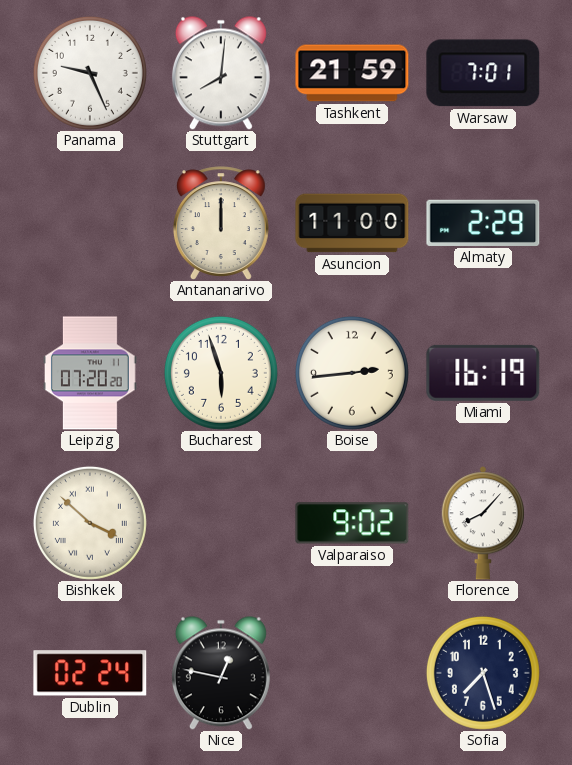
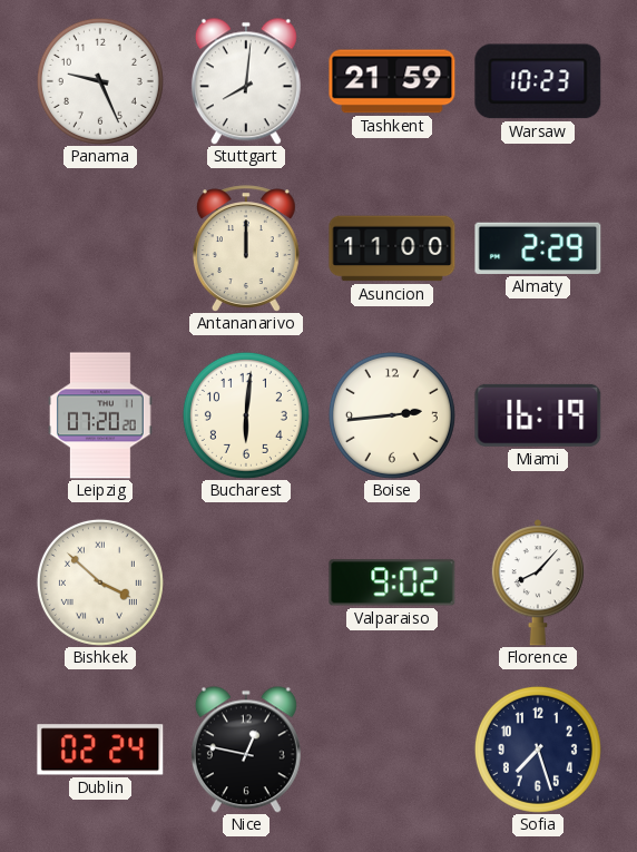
Warsaw: 7:01 -> 10:23
Bucharest: 5:57 -> 6:01
